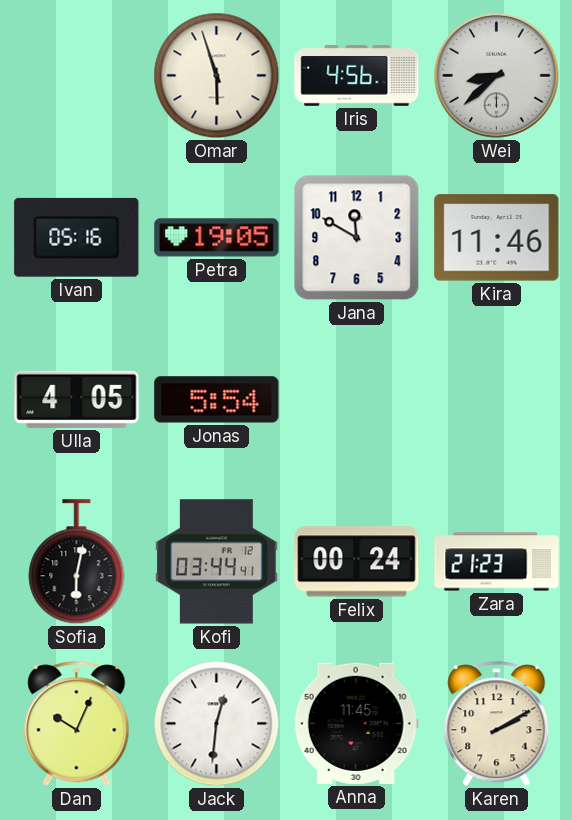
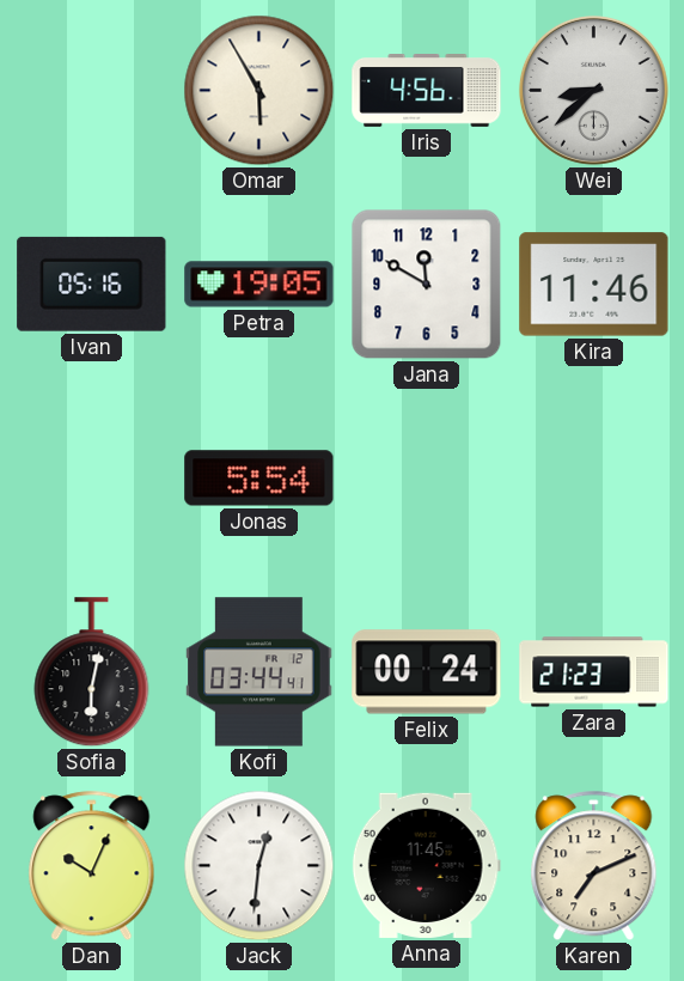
Omar: 5:57 -> 5:55
Ulla: 4:05 -> none
Karen: 2:10 -> 7:11
